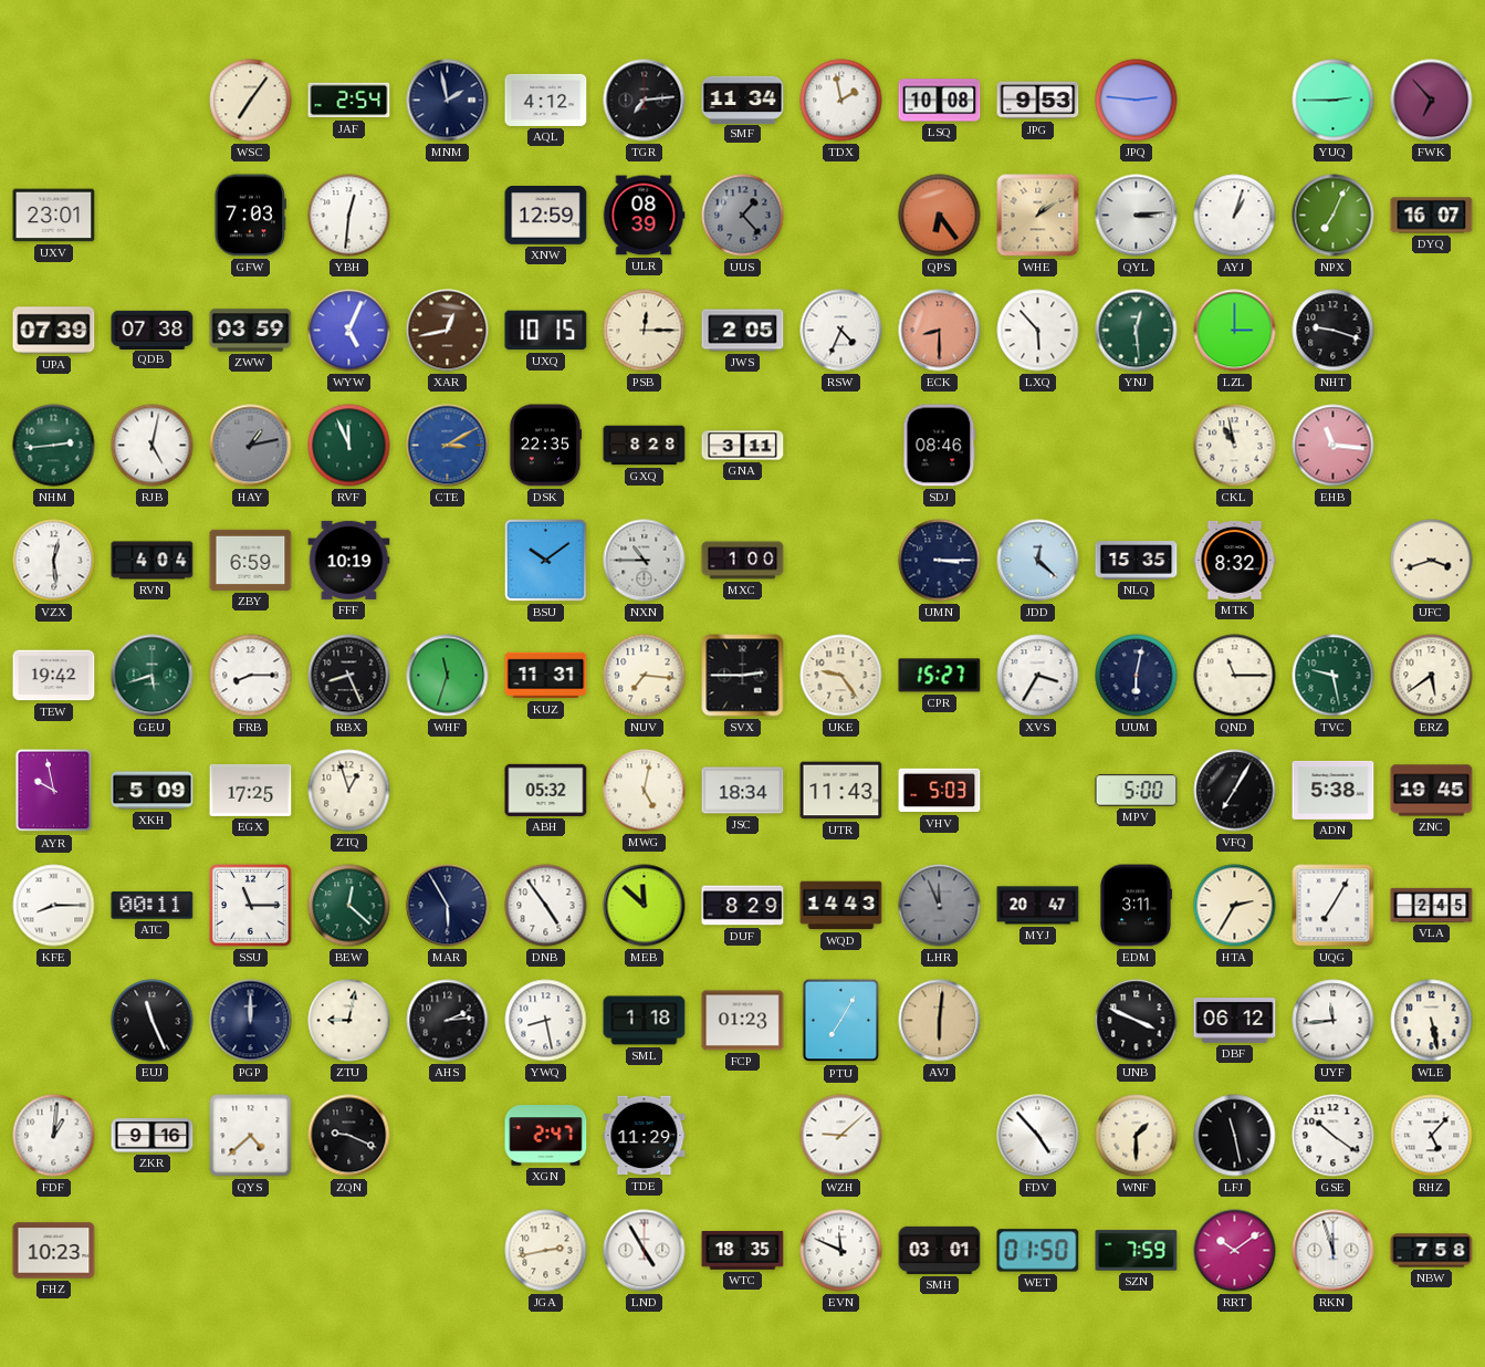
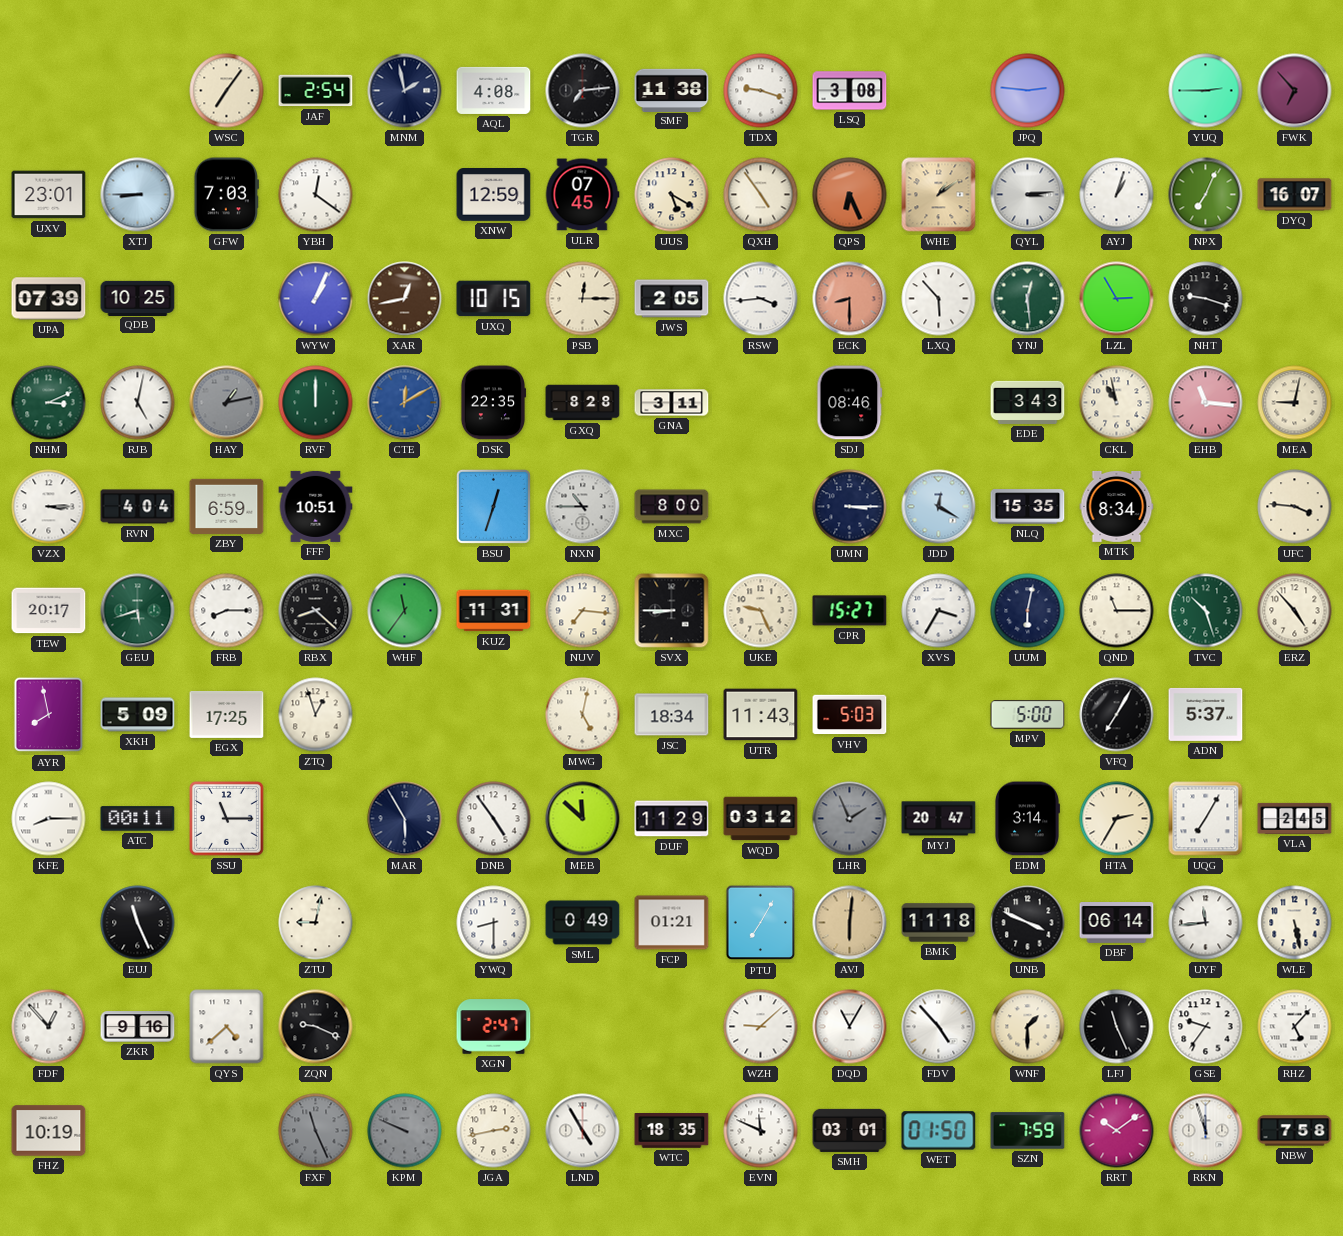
AQL: 4:12 -> 4:08
SMF: 11:34 -> 11:38
TDX: 1:58 -> 9:18
LSQ: 10:08 -> 3:08
JPG: 9:53 -> none
XTJ: none -> 8:45
YBH: 12:31 -> 12:21
ULR: 08:39 -> 07:45
UUS: 1:23 -> 5:20
UUS dial: grey -> cream
QXH: none -> 4:54
QPS: 6:24 -> 6:26
QDB: 07:38 -> 10:25
ZWW: 03:59 -> none
WYW: 5:04 -> 1:04
RSW: 4:34 -> 3:44
LZL: 3:00 -> 2:55
NHM: 2:44 -> 3:11
RVF: 11:56 -> 12:00
CTE: 3:10 -> 12:10
EDE: none -> 3:43
MEA: none -> 9:02
VZX: 12:29 -> 3:15
FFF: 10:19 -> 10:51
BSU: 10:09 -> 12:33
MXC: 1:00 -> 8:00
JDD: 12:22 -> 12:20
MTK: 8:32 -> 8:34
UFC: 3:42 -> 3:46
TEW: 19:42 -> 20:17
RBX: 8:26 -> 8:22
WHF: 11:33 -> 11:36
SVX: 2:45 -> 8:45
UKE: 9:24 -> 9:26
TVC: 9:28 -> 10:27
ERZ: 5:39 -> 4:53
AYR: 9:58 -> 7:58
ABH: 05:32 -> none
ADN: 5:38 -> 5:37
ZNC: 19:45 -> none
BEW: 12:22 -> none
DUF: 8:29 -> 11:29
WQD: 14:43 -> 03:12
LHR: 11:56 -> 1:56
EDM: 3:11 -> 3:14
PGP: 12:00 -> none
AHS: 2:14 -> none
YWQ: 8:28 -> 8:30
SML: 1:18 -> 0:49
FCP: 01:23 -> 01:21
BMK: none -> 11:18
DBF: 06:12 -> 06:14
FDF: 1:01 -> 12:53
TDE: 11:29 -> none
DQD: none -> 11:05
LFJ: 11:28 -> 11:26
GSE: 10:21 -> 9:36
FHZ: 10:23 -> 10:19
FXF: none -> 11:26
KPM: none -> 9:49
